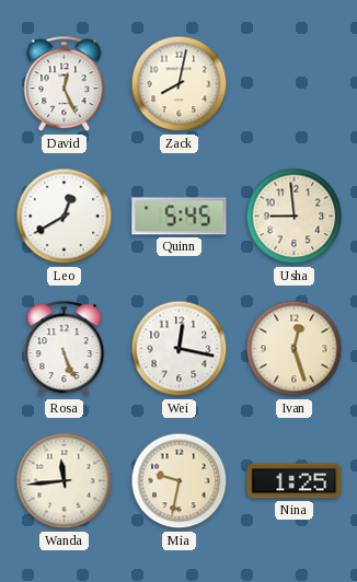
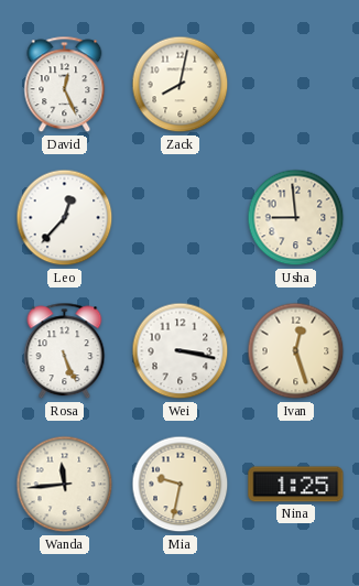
Leo: 12:40 -> 12:37
Quinn: 5:45 -> none
Wei: 12:17 -> 3:17
